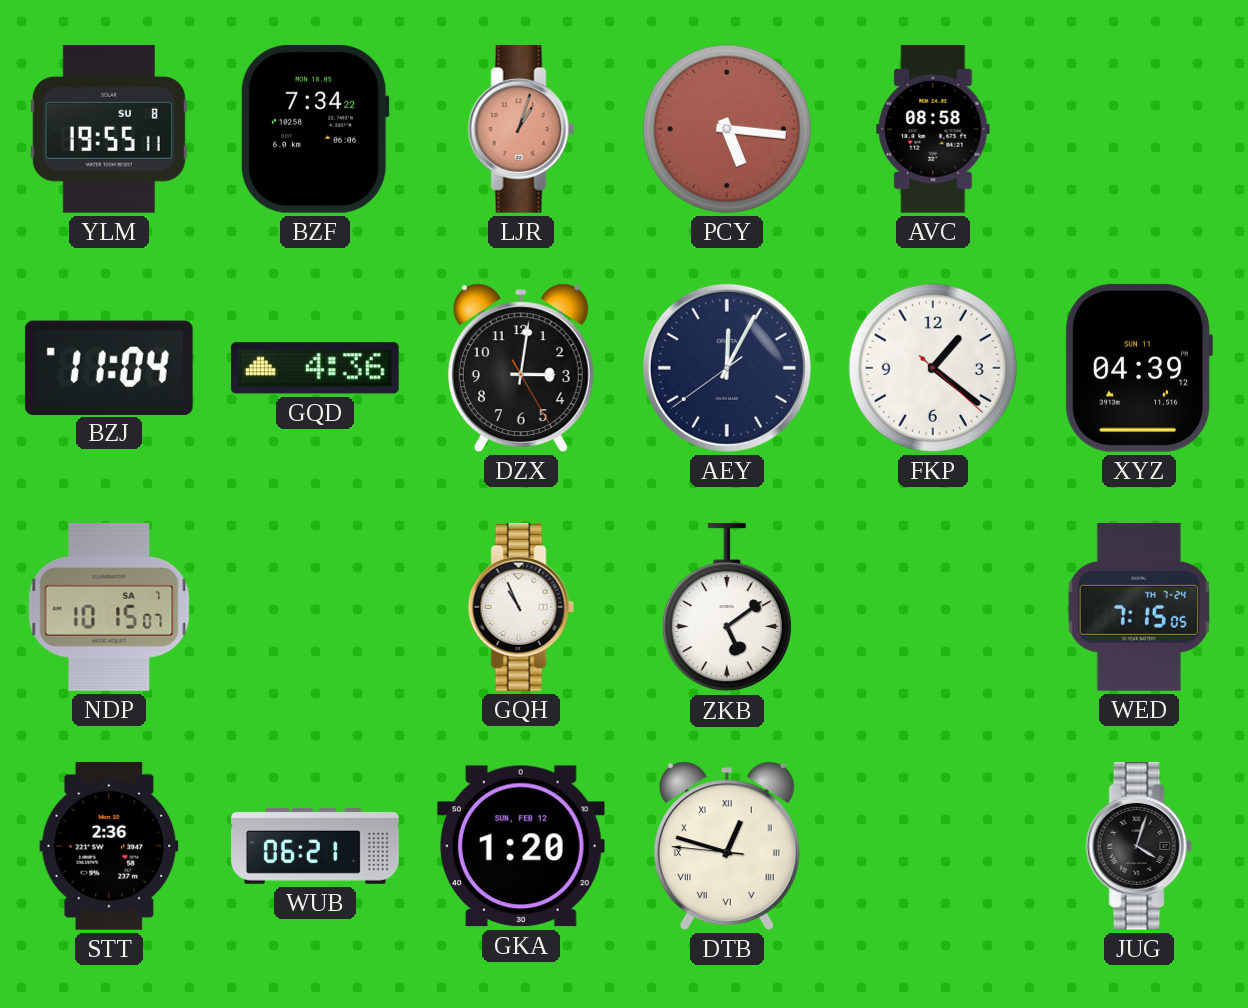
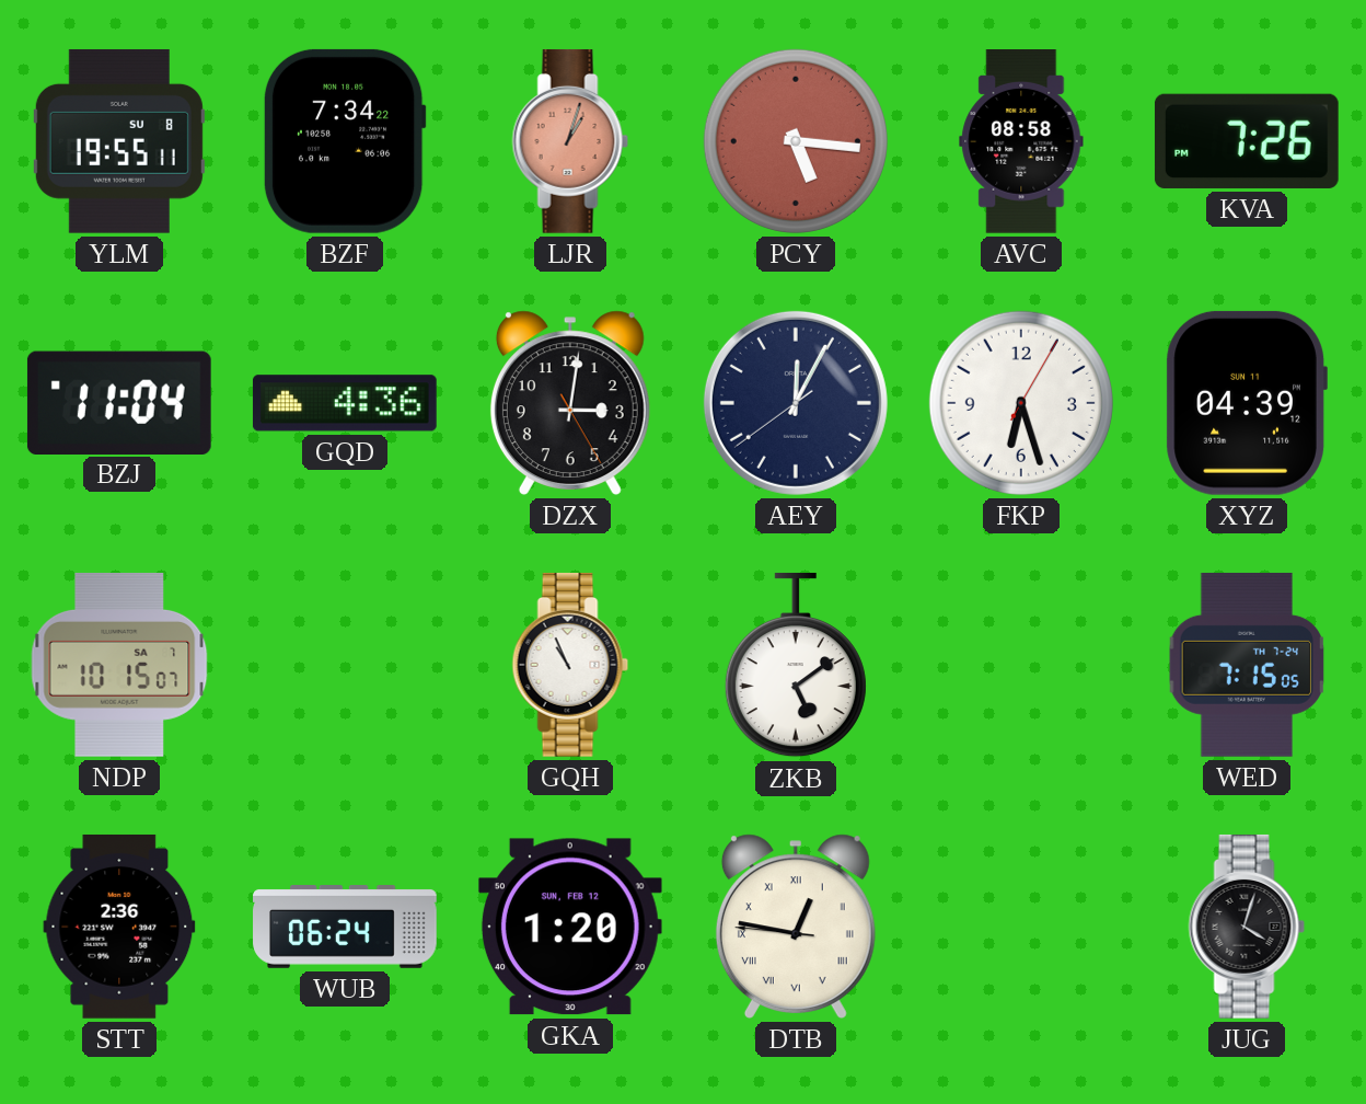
KVA: none -> 7:26
FKP: 1:21 -> 6:27
WUB: 06:21 -> 06:24
DTB: 12:47 -> 12:46
